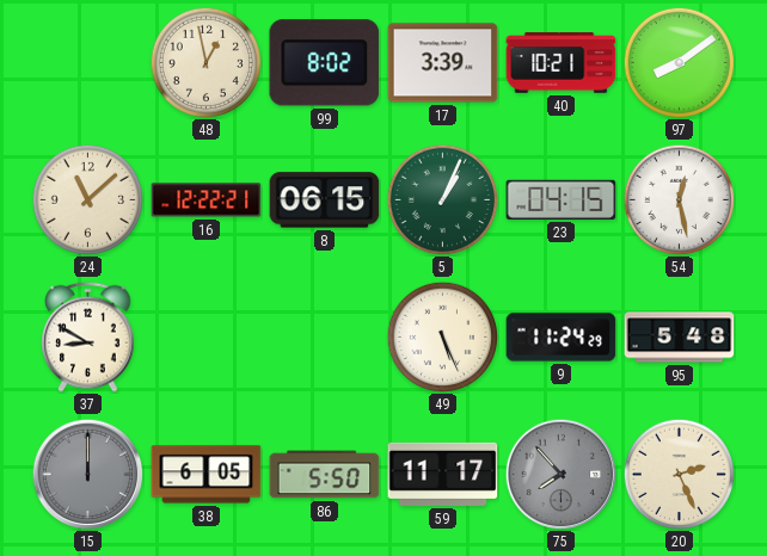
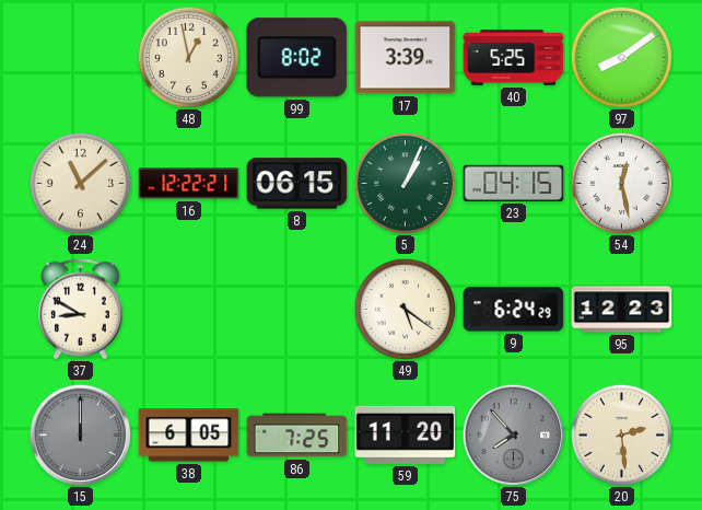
40: 10:21 -> 5:25
49: 5:26 -> 5:21
9: 11:24 -> 6:24
95: 5:48 -> 12:23
86: 5:50 -> 7:25
59: 11:17 -> 11:20
20: 2:26 -> 2:29
